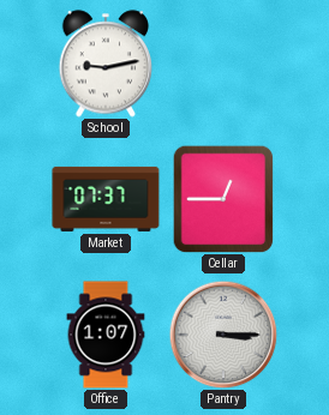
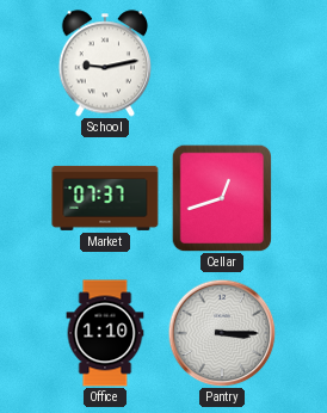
Cellar: 12:45 -> 12:42
Office: 1:07 -> 1:10
